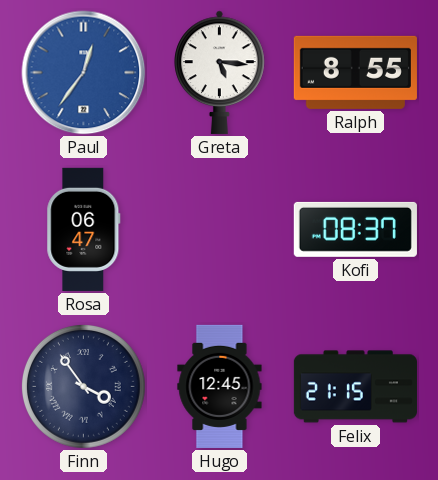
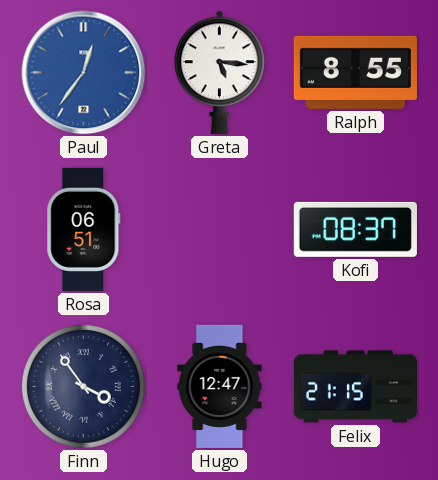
Rosa: 06:47 -> 06:51
Hugo: 12:45 -> 12:47
